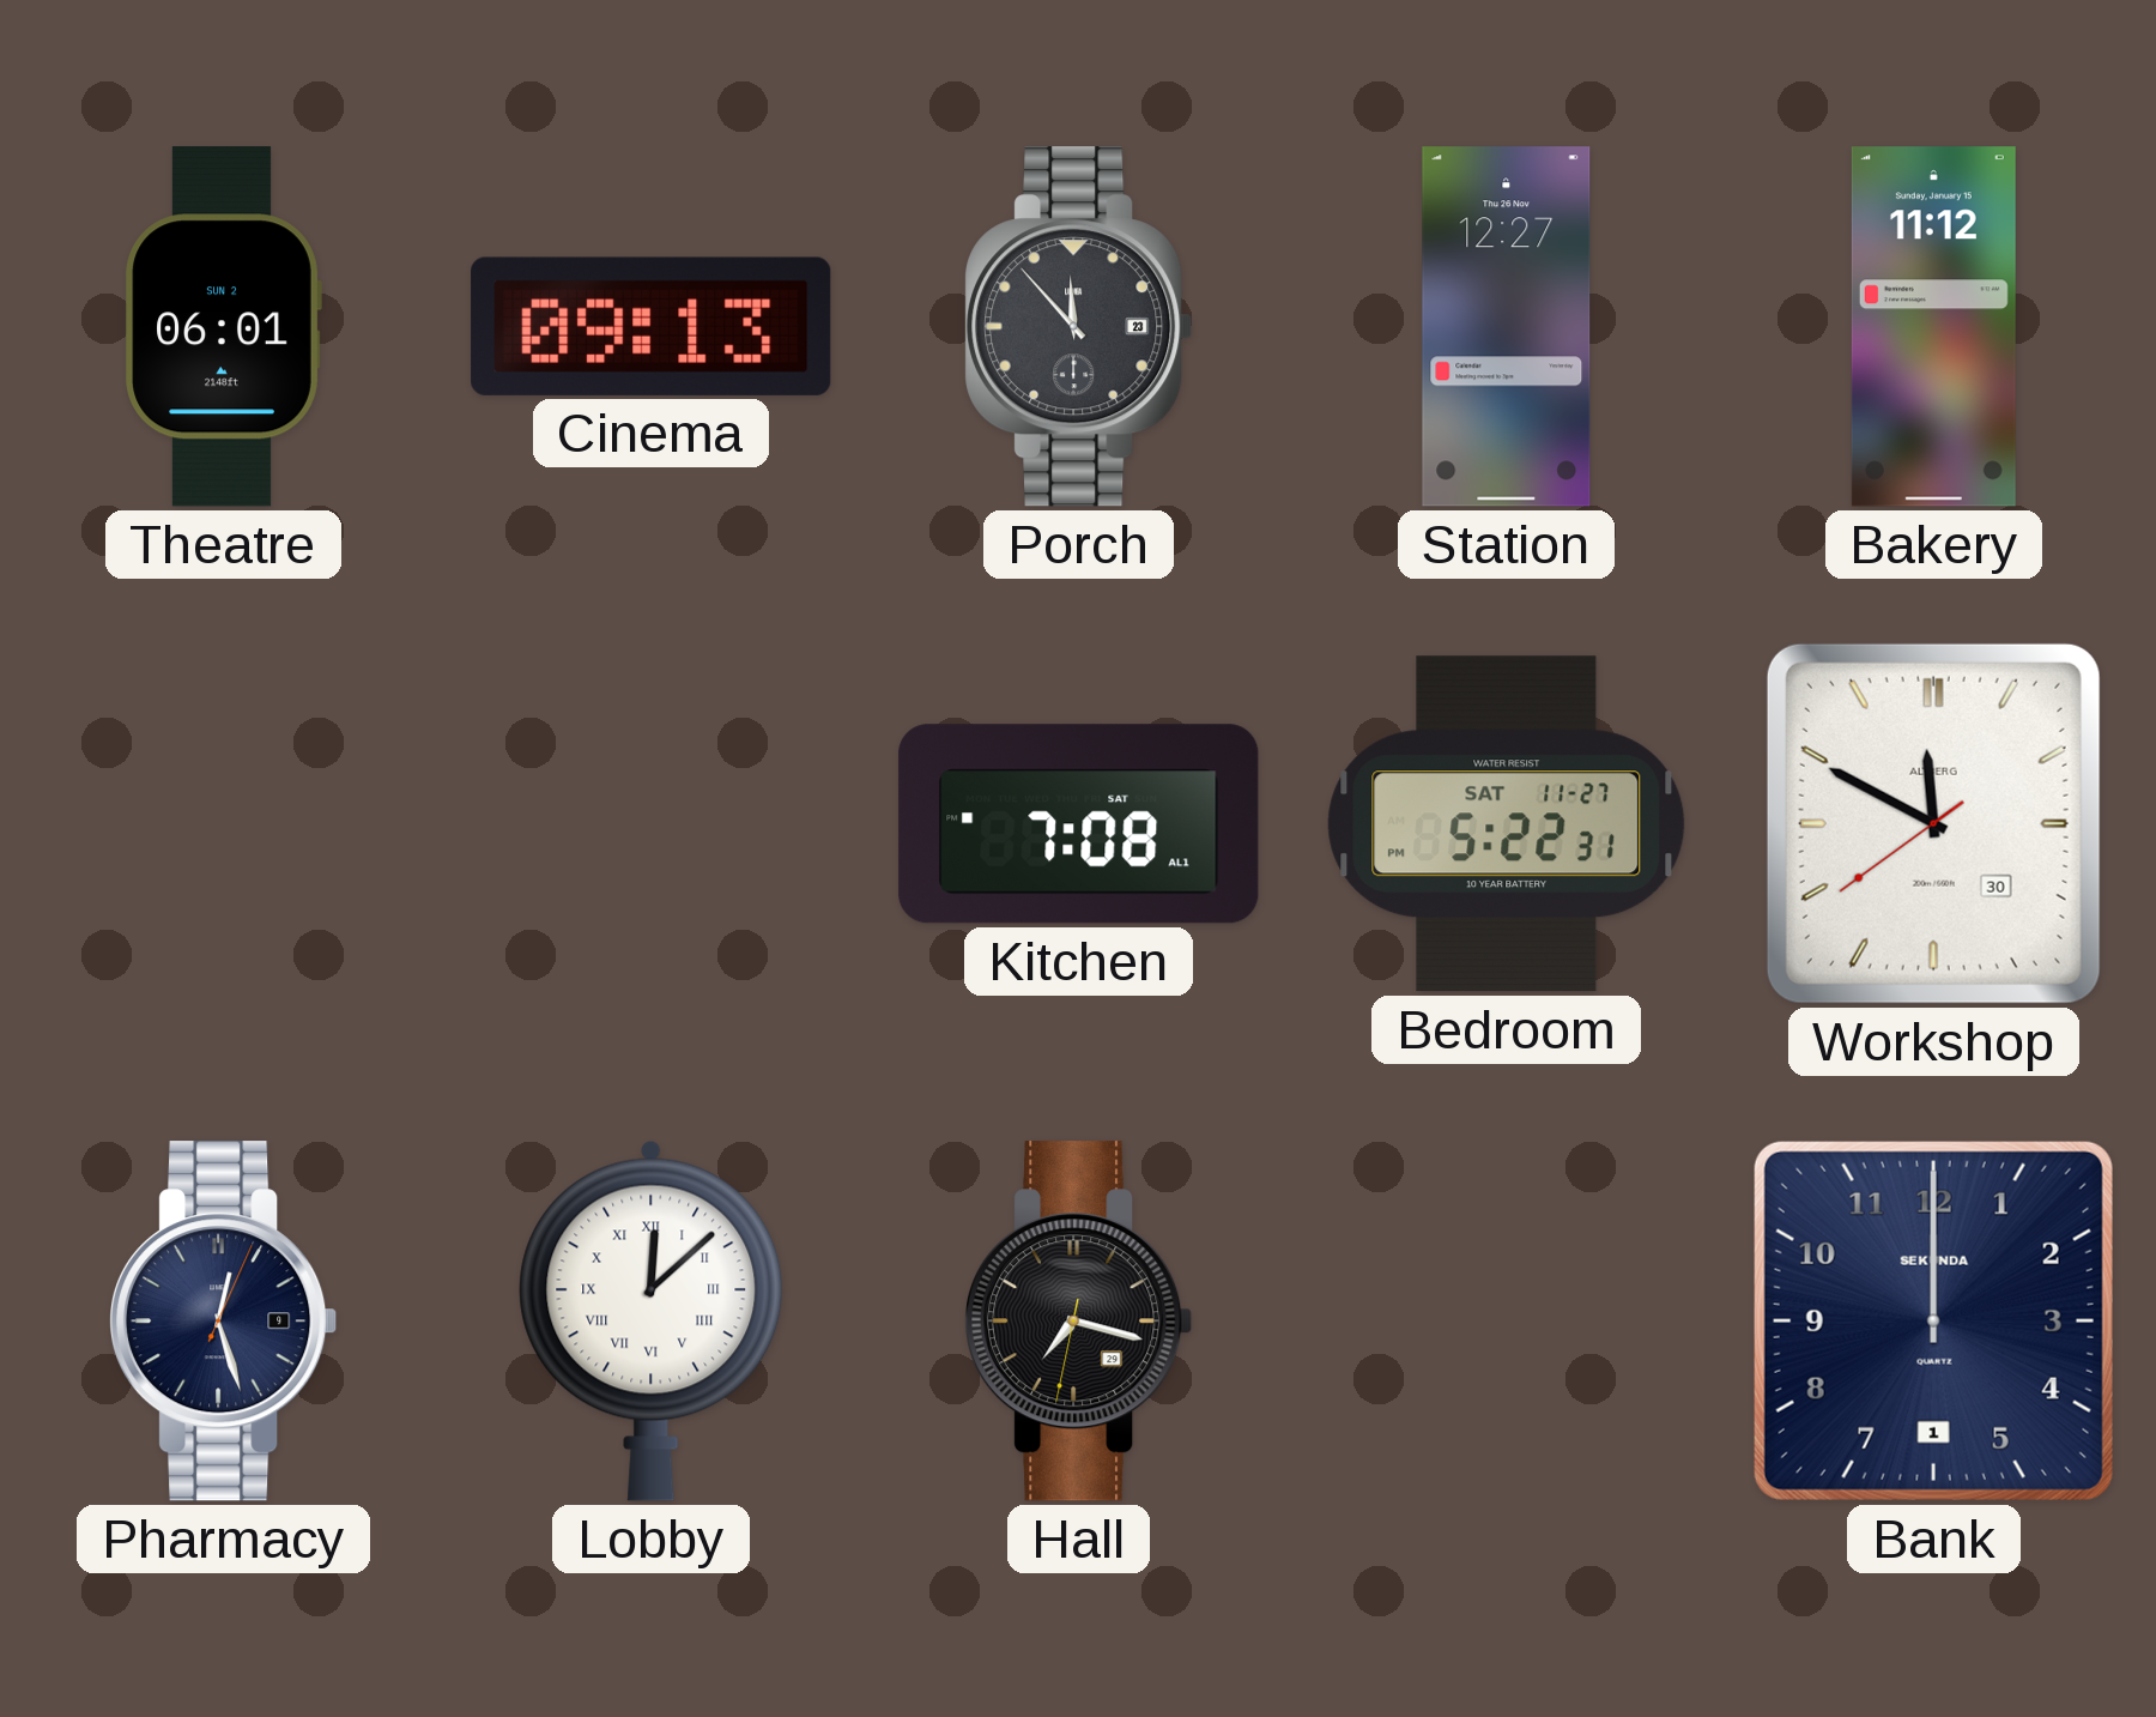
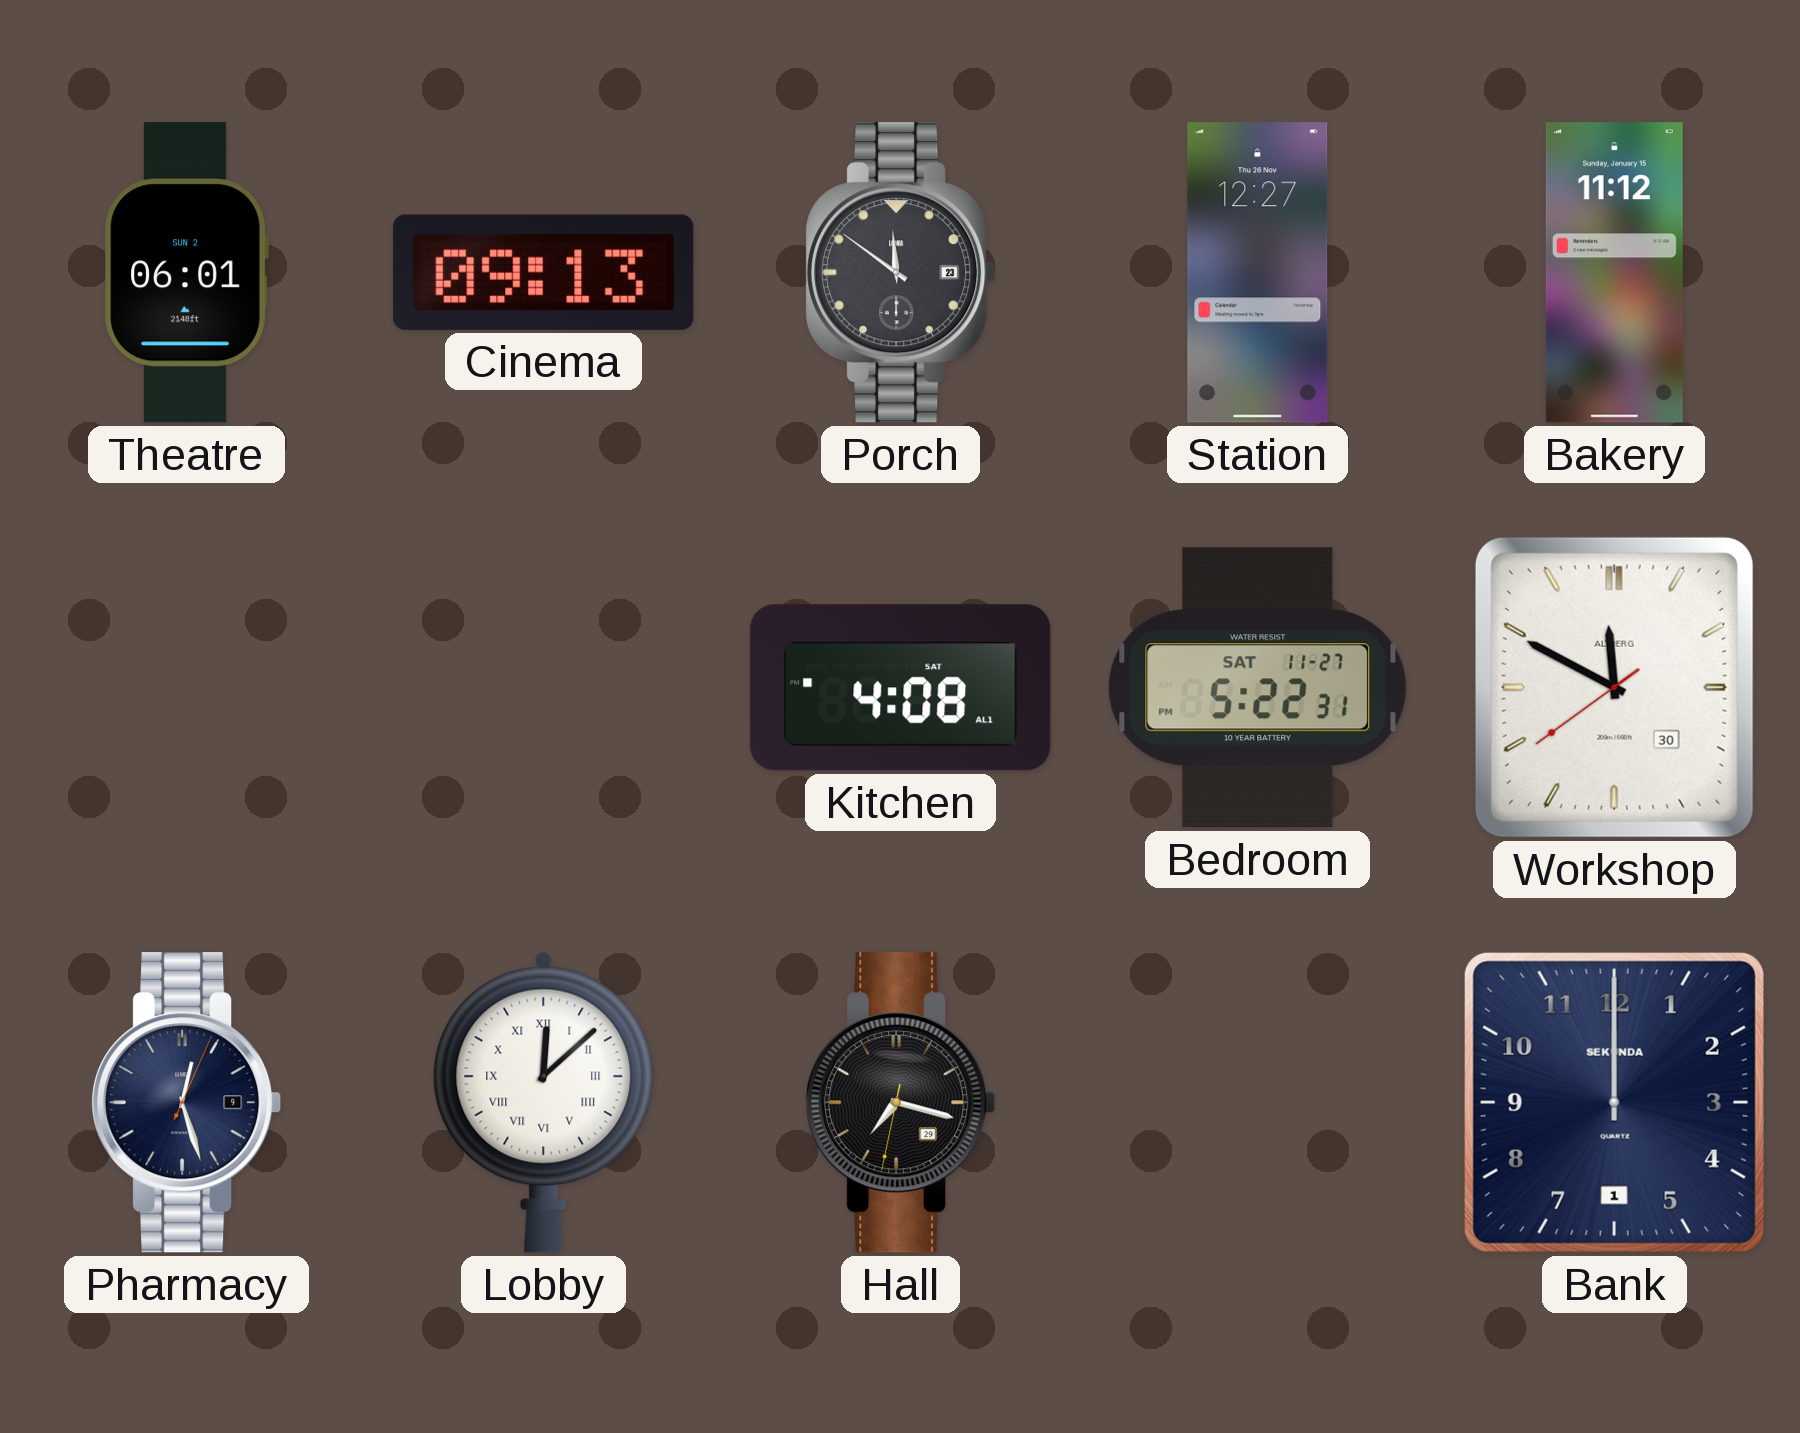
Porch: 11:53 -> 11:51
Kitchen: 7:08 -> 4:08
